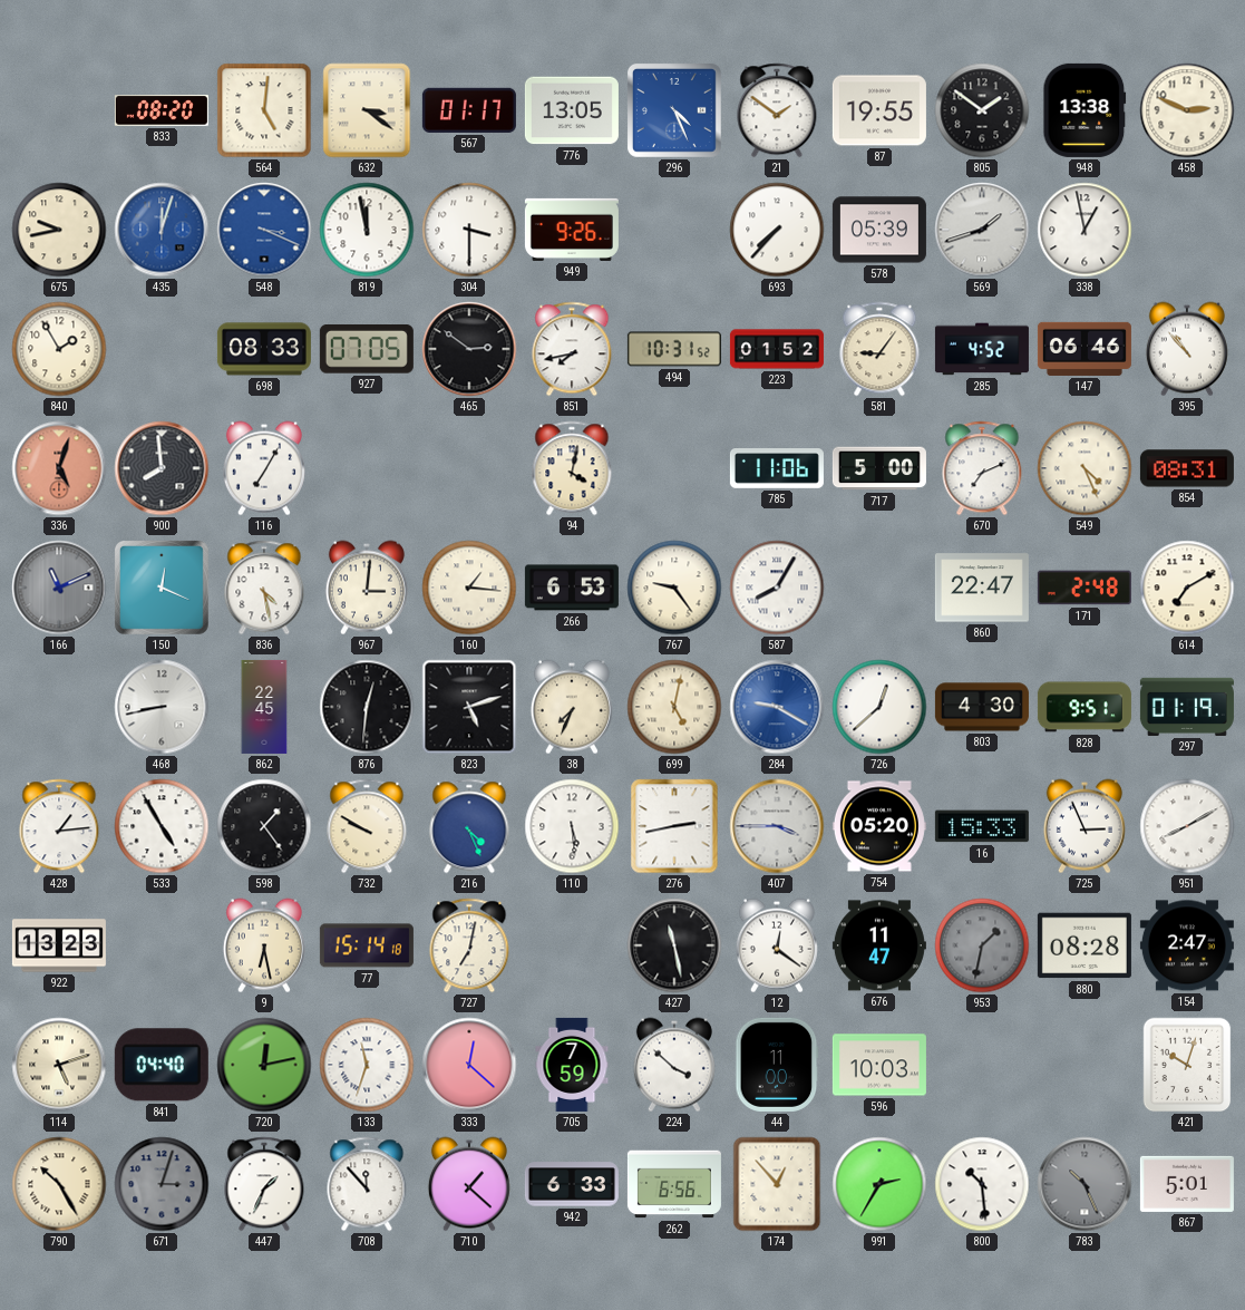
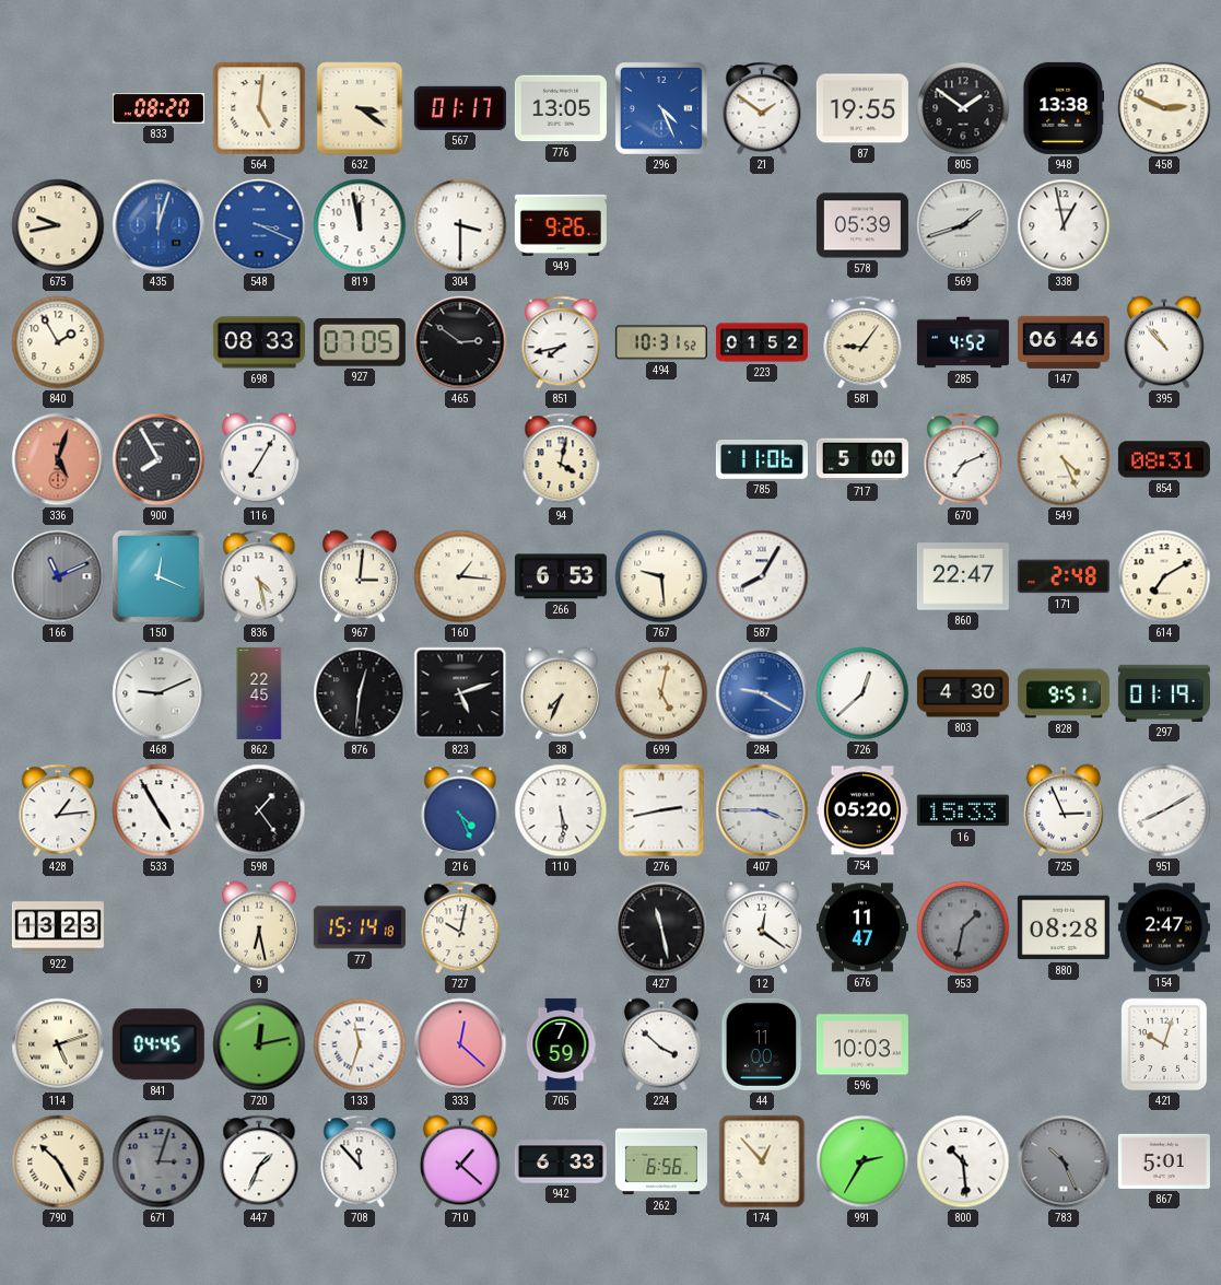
693: 7:37 -> none
900: 7:59 -> 7:55
767: 9:24 -> 9:29
468: 8:43 -> 9:11
732: 9:50 -> none
727: 7:02 -> 10:02
841: 04:40 -> 04:45
